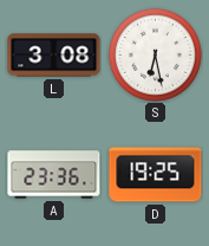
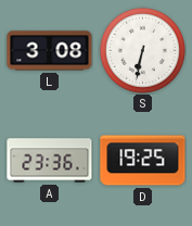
S: 6:28 -> 6:32
